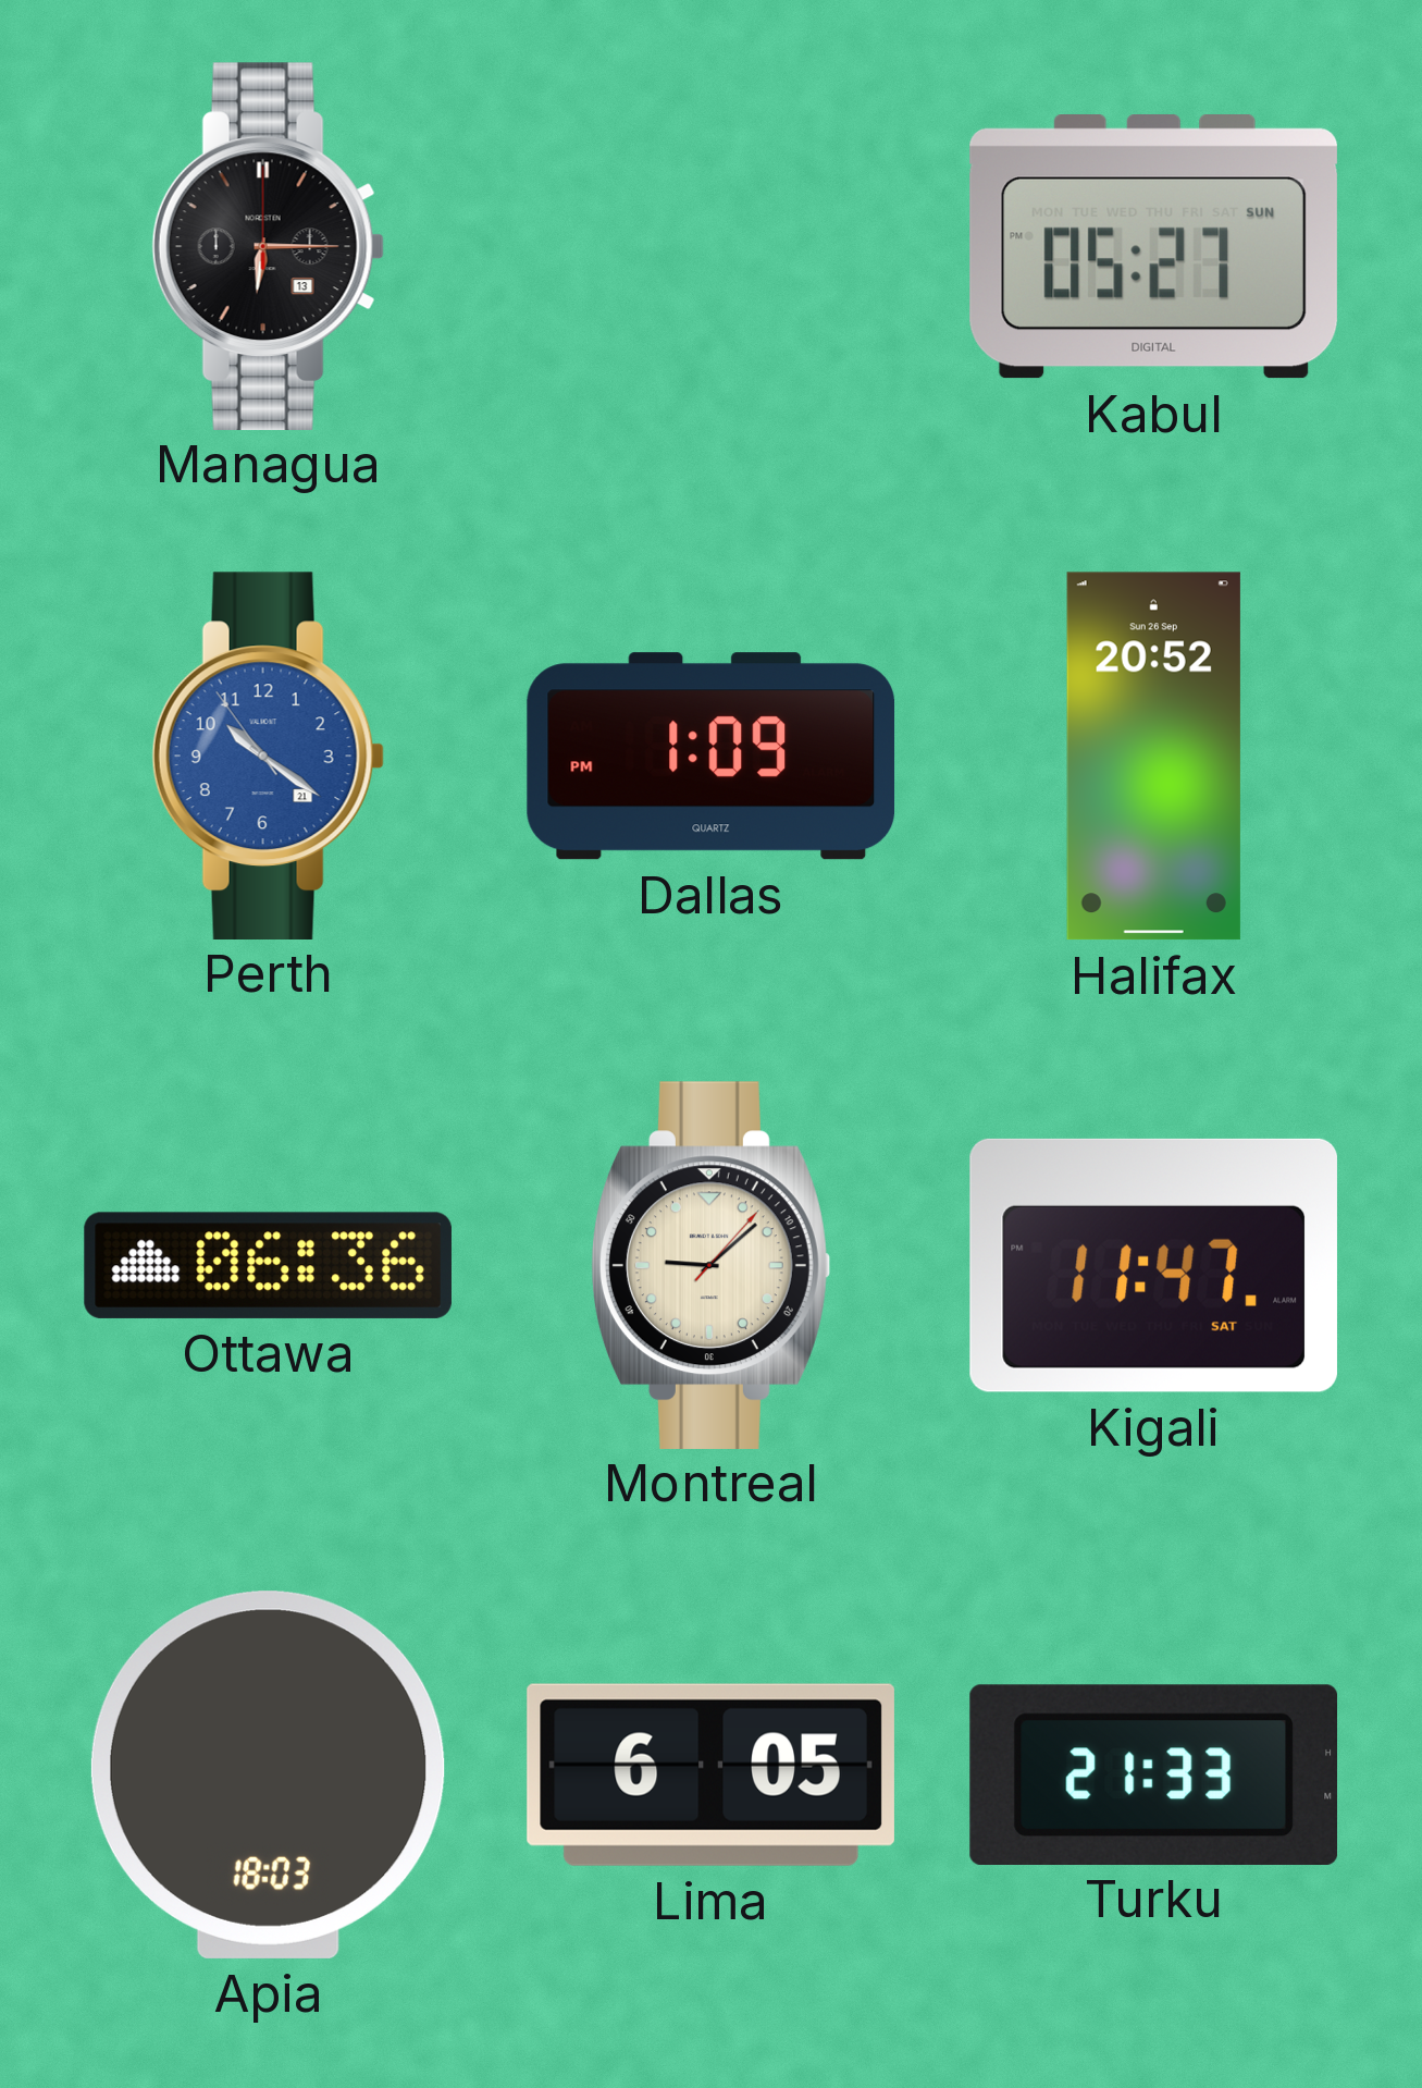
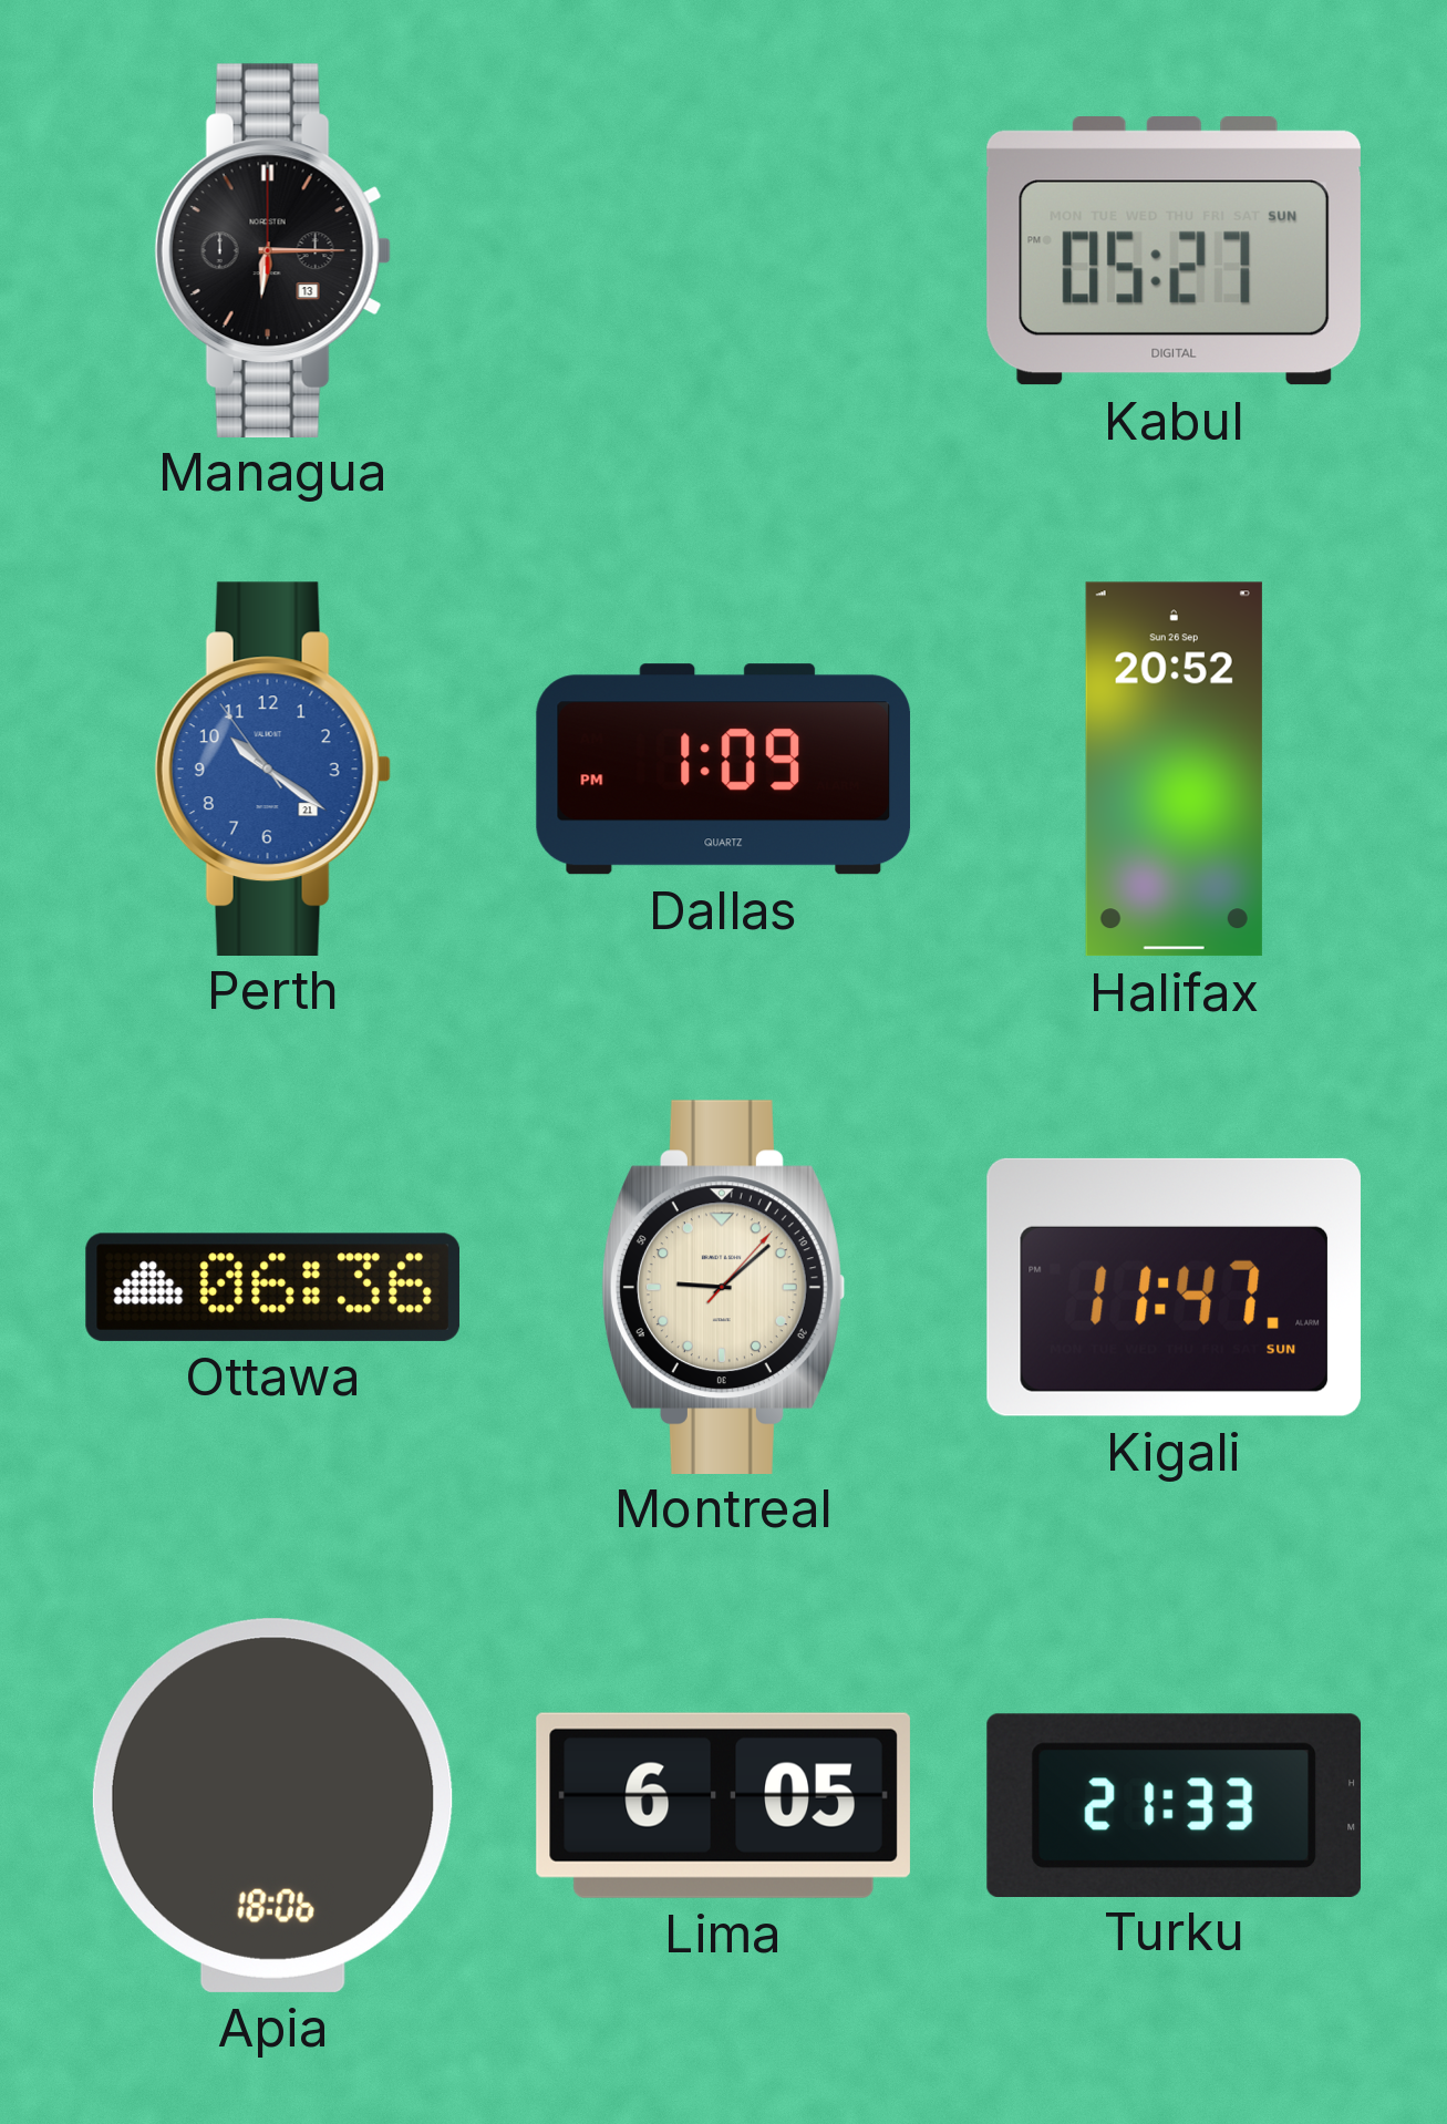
Kigali date: SAT -> SUN
Apia: 18:03 -> 18:06
